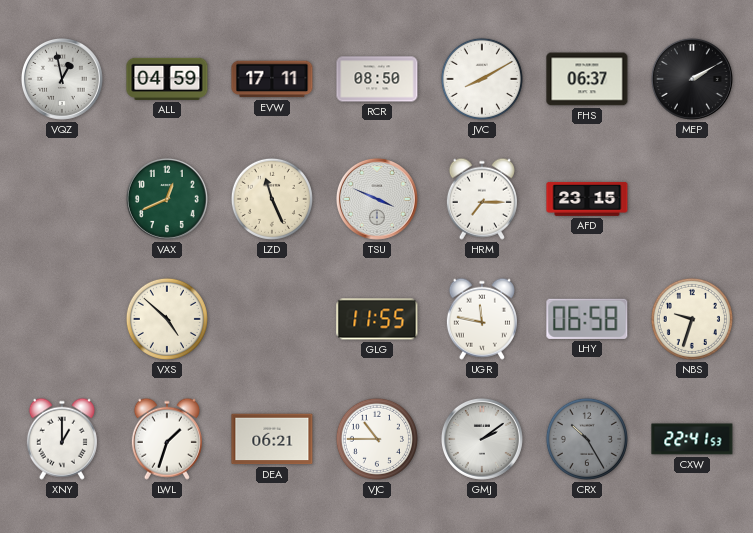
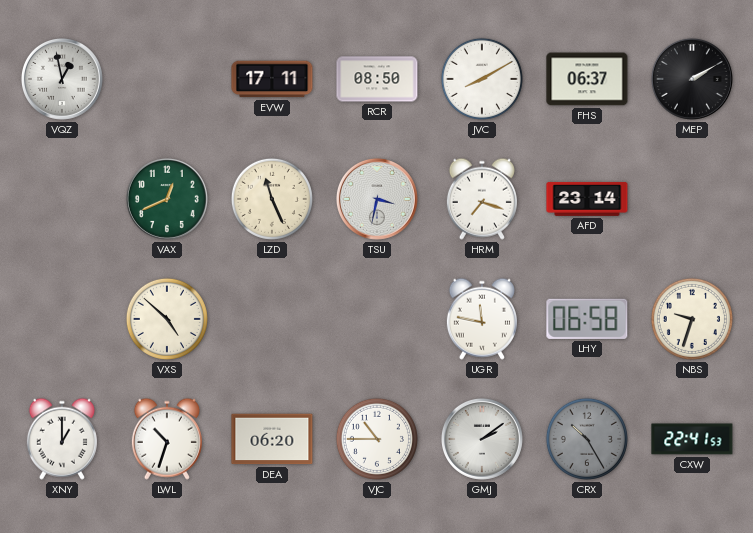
ALL: 04:59 -> none
TSU: 3:49 -> 3:32
HRM: 7:15 -> 7:18
AFD: 23:15 -> 23:14
GLG: 11:55 -> none
LWL: 1:33 -> 10:33
DEA: 06:21 -> 06:20
